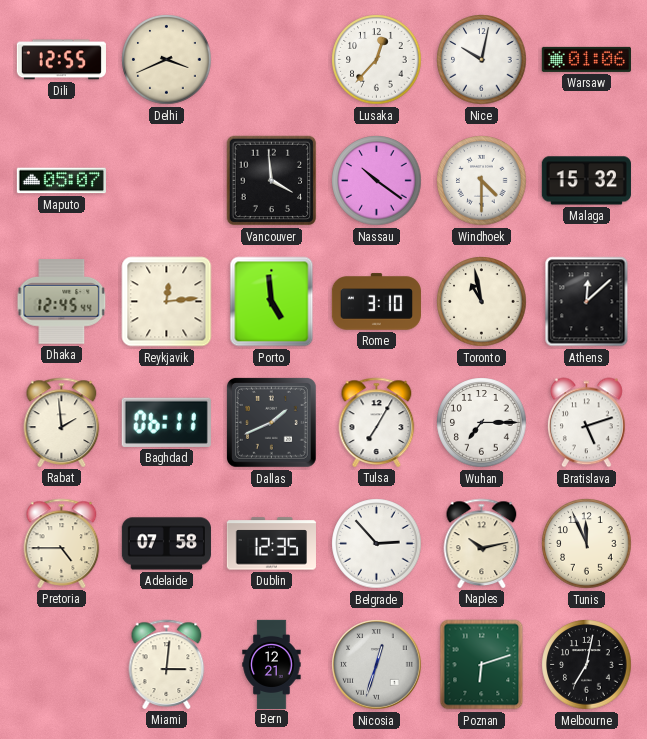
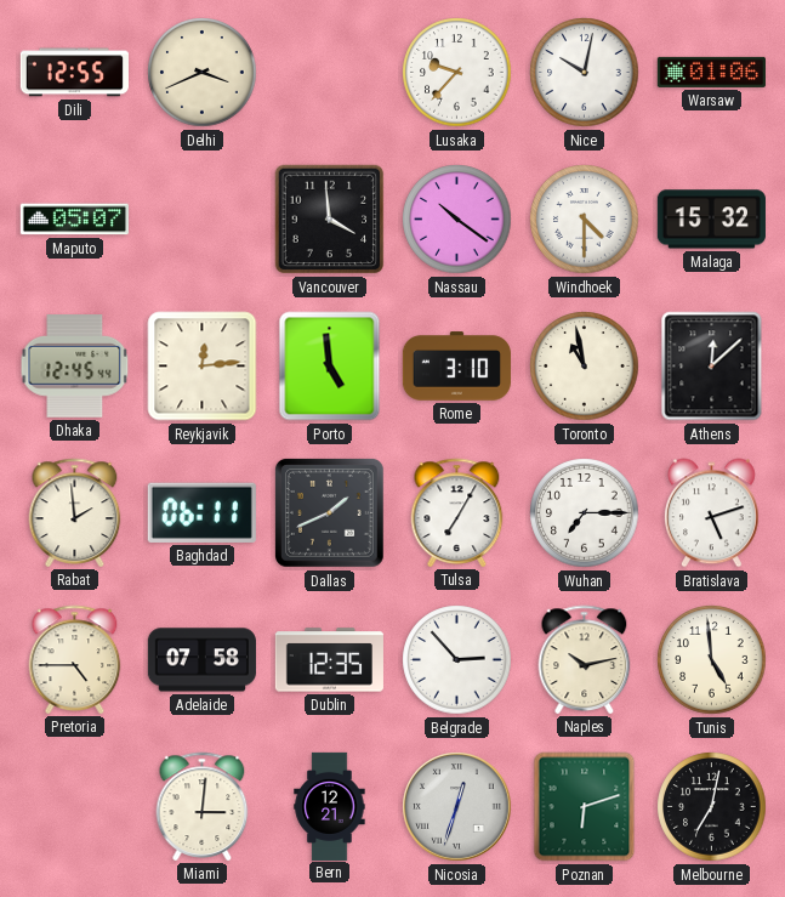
Lusaka: 12:37 -> 9:37
Tunis: 11:56 -> 4:59
